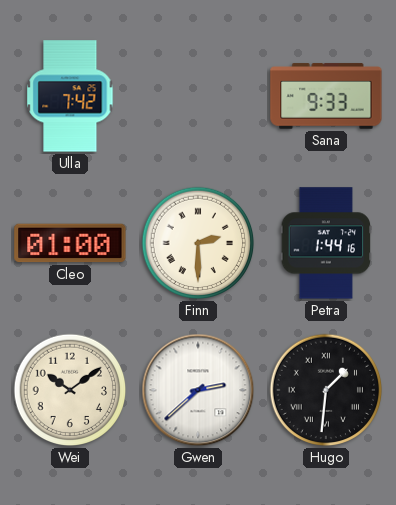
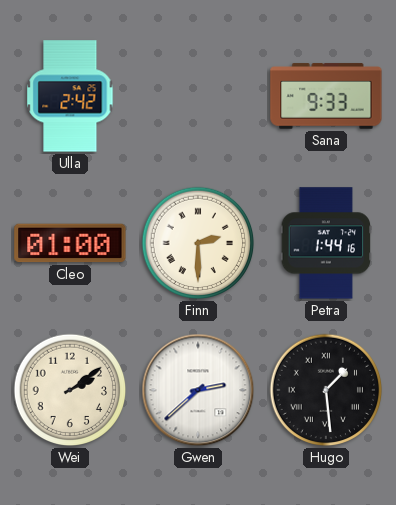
Ulla: 7:42 -> 2:42
Wei: 10:09 -> 2:09
Hugo: 1:31 -> 1:29
